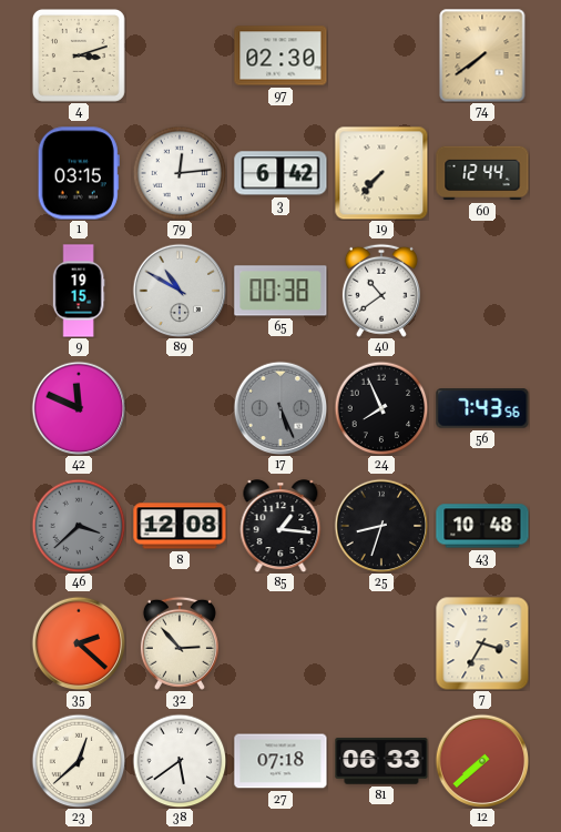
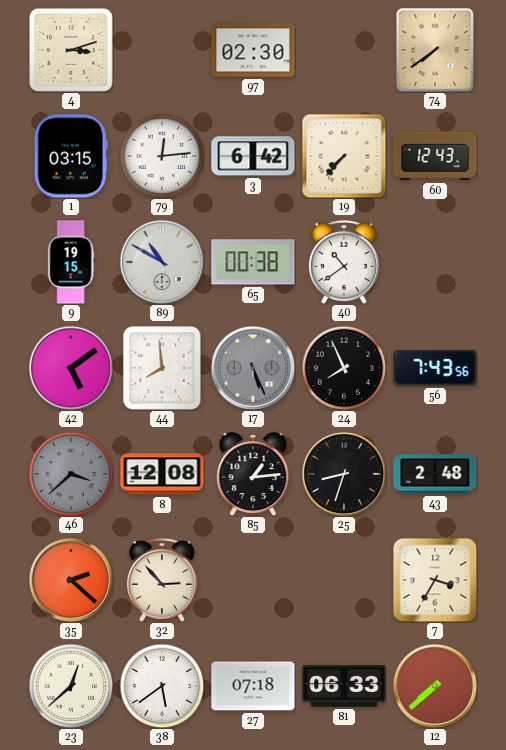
60: 12:44 -> 12:43
42: 11:49 -> 5:09
44: none -> 7:59
85: 1:16 -> 1:14
43: 10:48 -> 2:48
